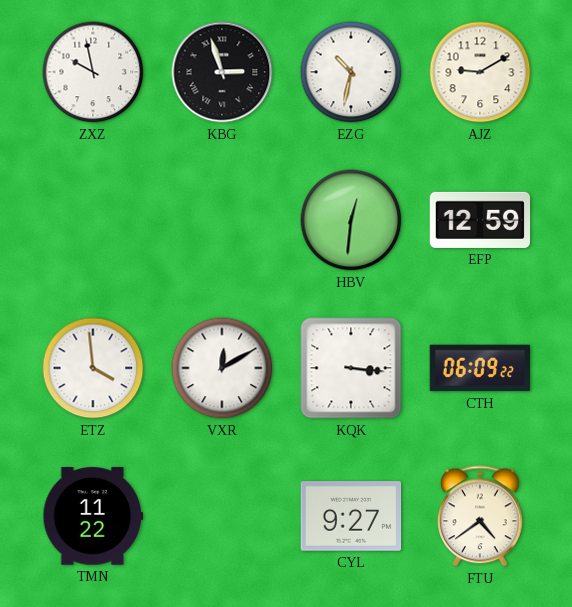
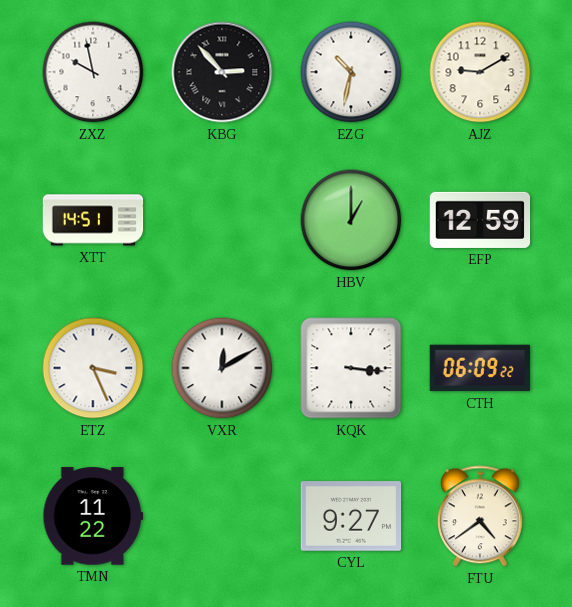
KBG: 2:57 -> 2:53
XTT: none -> 14:51
HBV: 12:31 -> 1:00
ETZ: 3:59 -> 3:26
